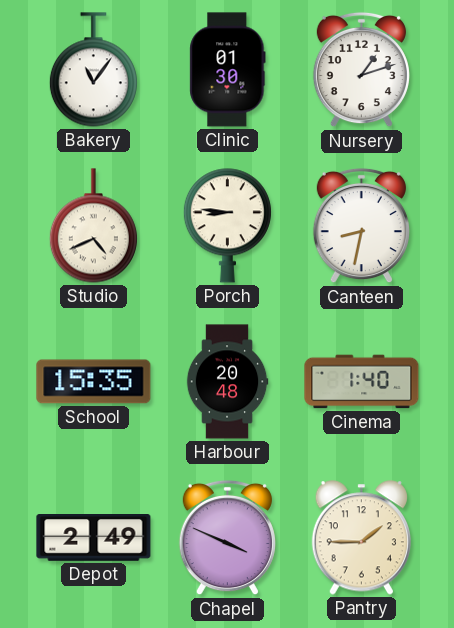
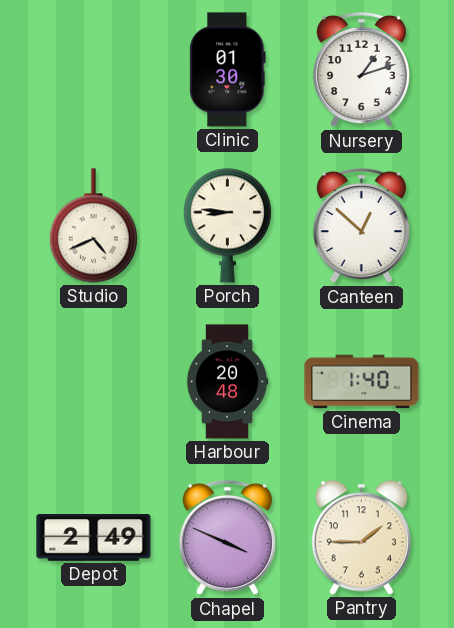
Bakery: 11:06 -> none
Canteen: 8:32 -> 12:52
School: 15:35 -> none
